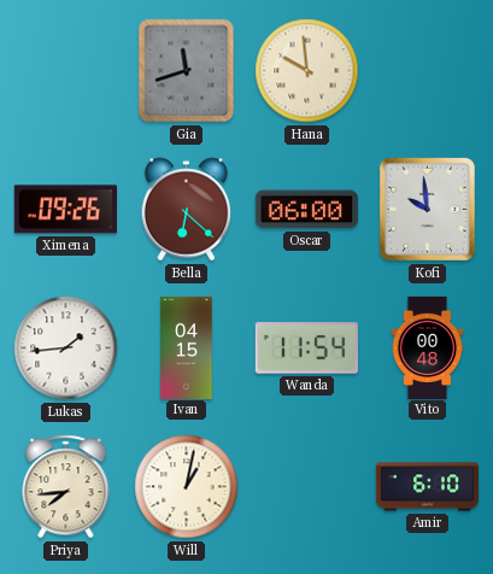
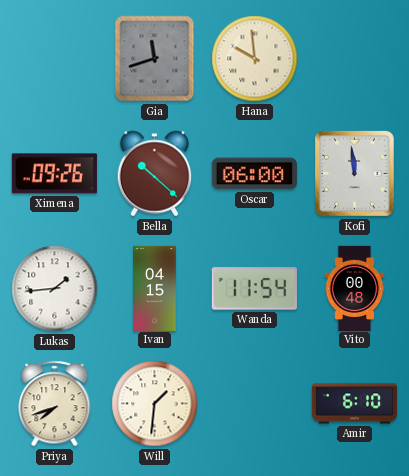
Bella: 6:22 -> 10:22
Kofi: 9:59 -> 11:59
Priya: 7:44 -> 7:42
Will: 1:02 -> 1:31
